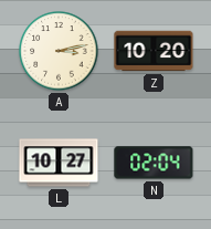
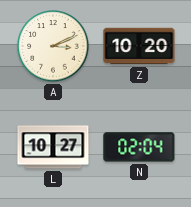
A: 3:13 -> 3:11
